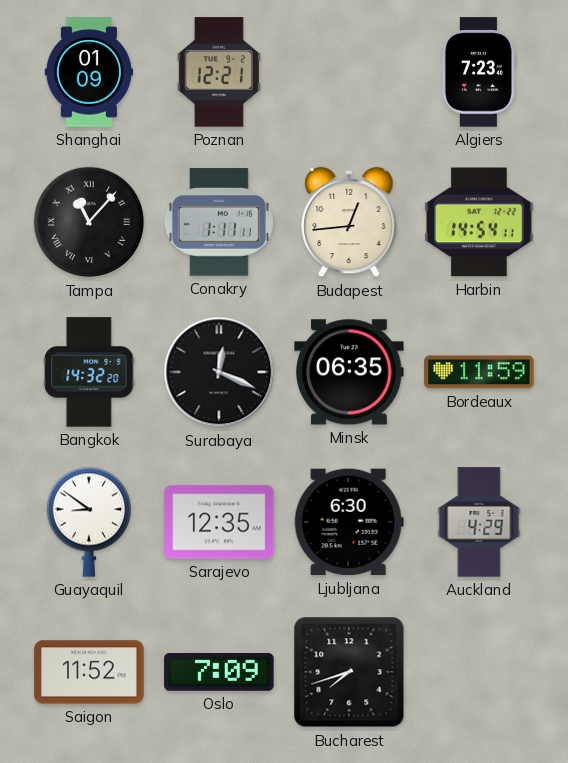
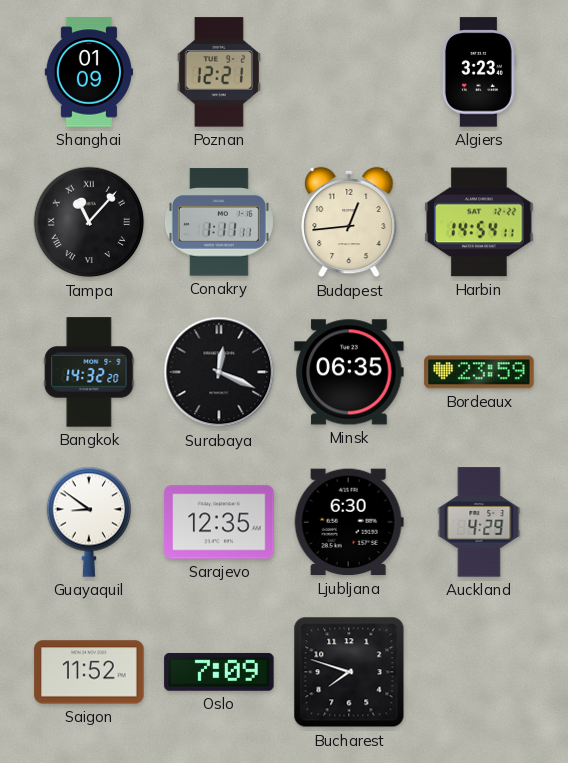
Algiers: 7:23 -> 3:23
Bordeaux: 11:59 -> 23:59
Bucharest: 7:42 -> 7:48
